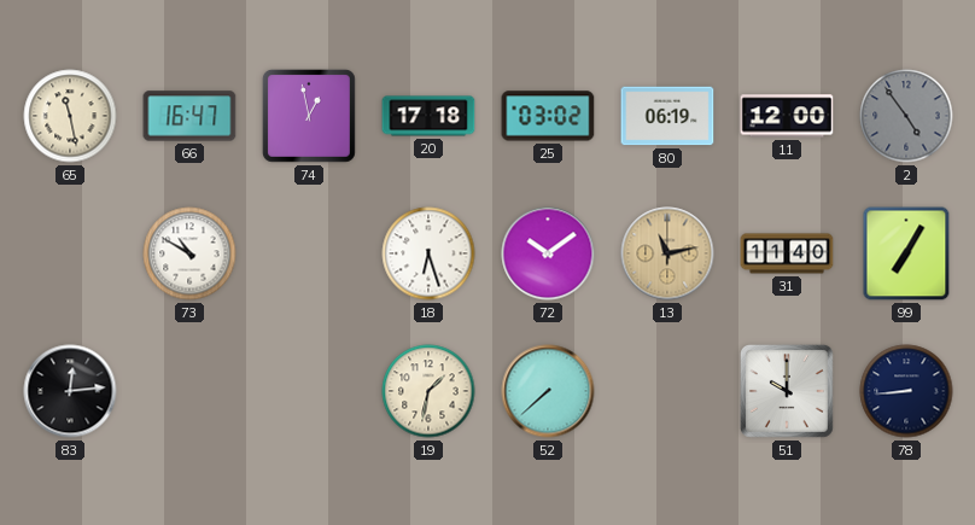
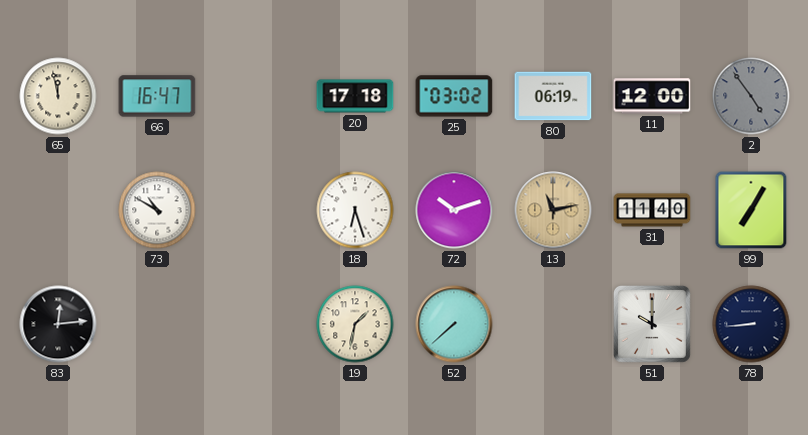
65: 11:28 -> 11:58
74: 12:58 -> none
72: 10:09 -> 10:12
